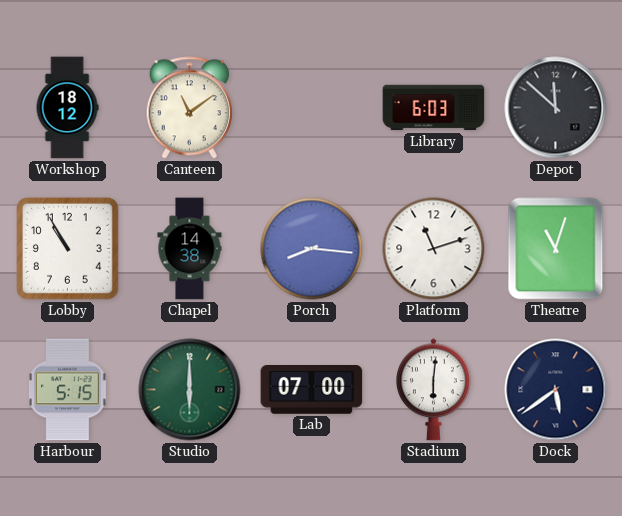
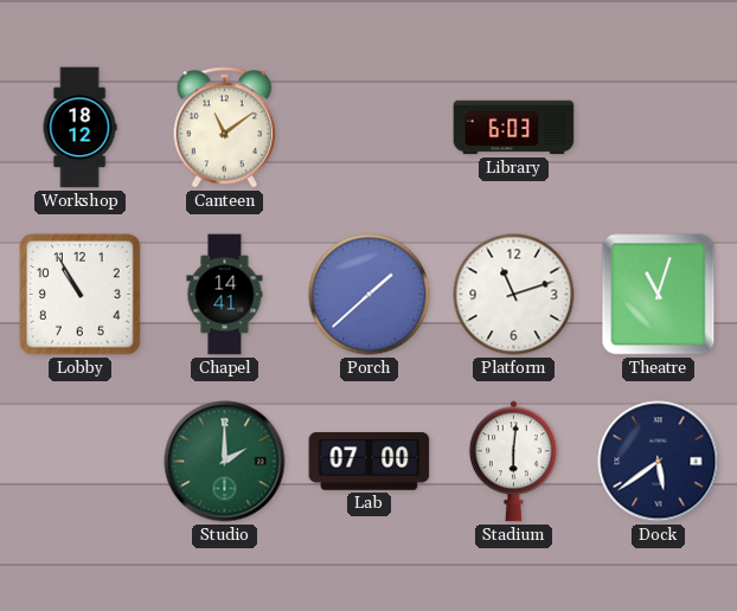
Depot: 11:52 -> none
Chapel: 14:38 -> 14:41
Porch: 8:16 -> 1:38
Harbour: 5:15 -> none
Studio: 6:00 -> 2:00
